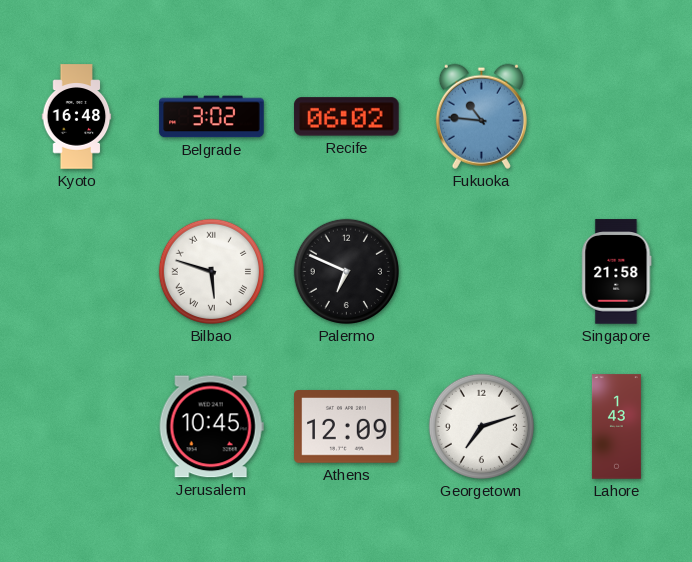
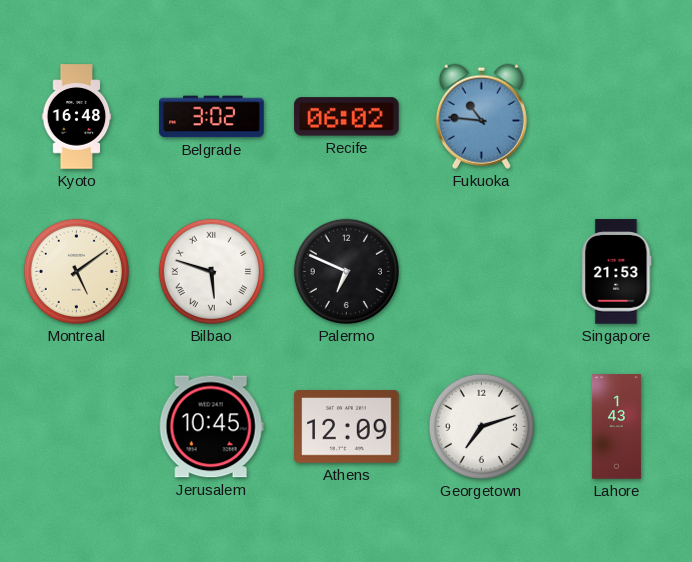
Montreal: none -> 5:09
Singapore: 21:58 -> 21:53
